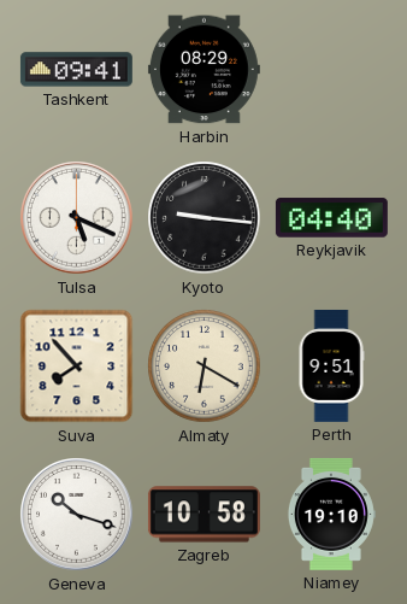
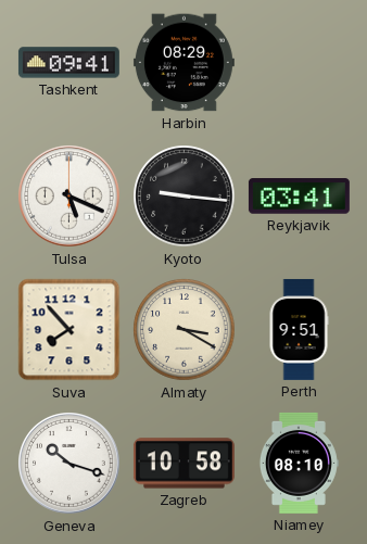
Reykjavik: 04:40 -> 03:41
Almaty: 6:20 -> 3:20
Niamey: 19:10 -> 08:10
